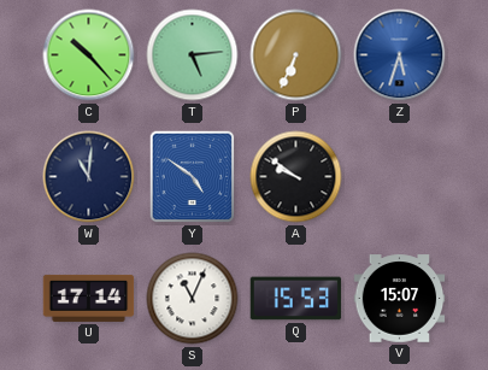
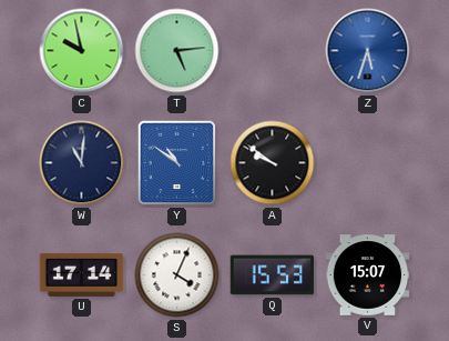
C: 10:23 -> 9:58
P: 6:34 -> none
Y: 4:51 -> 10:51
S: 11:04 -> 4:04
